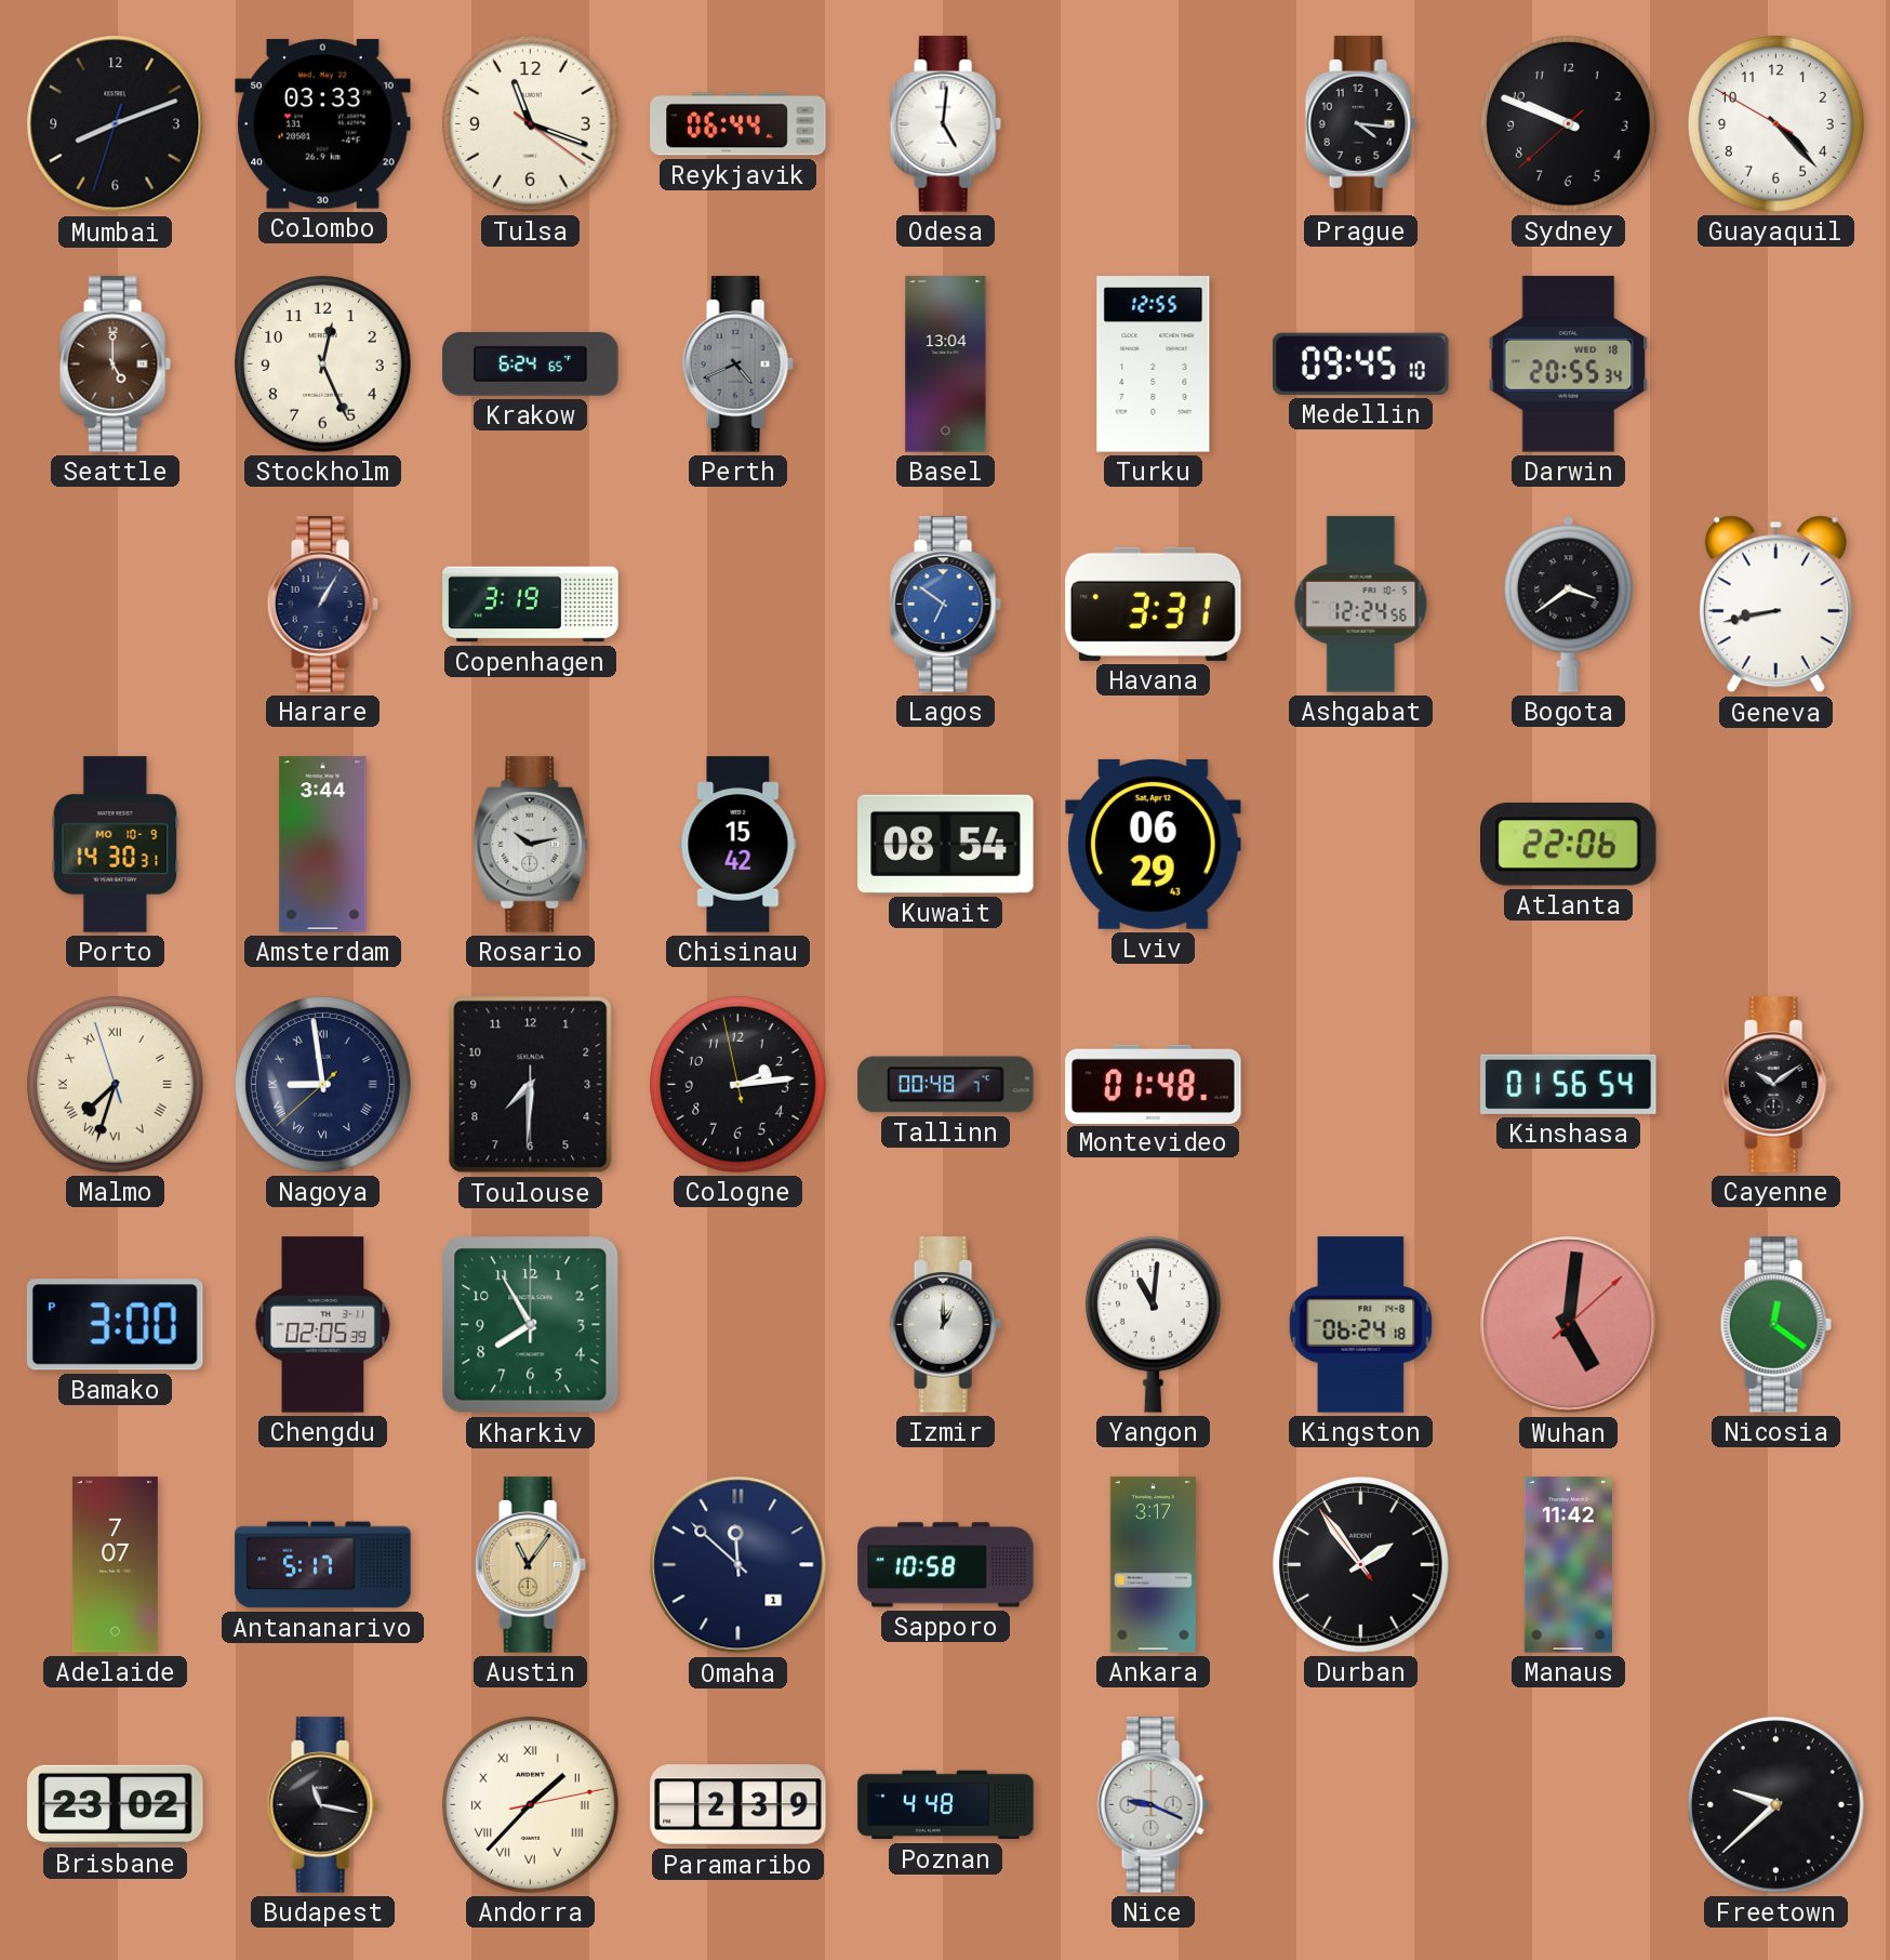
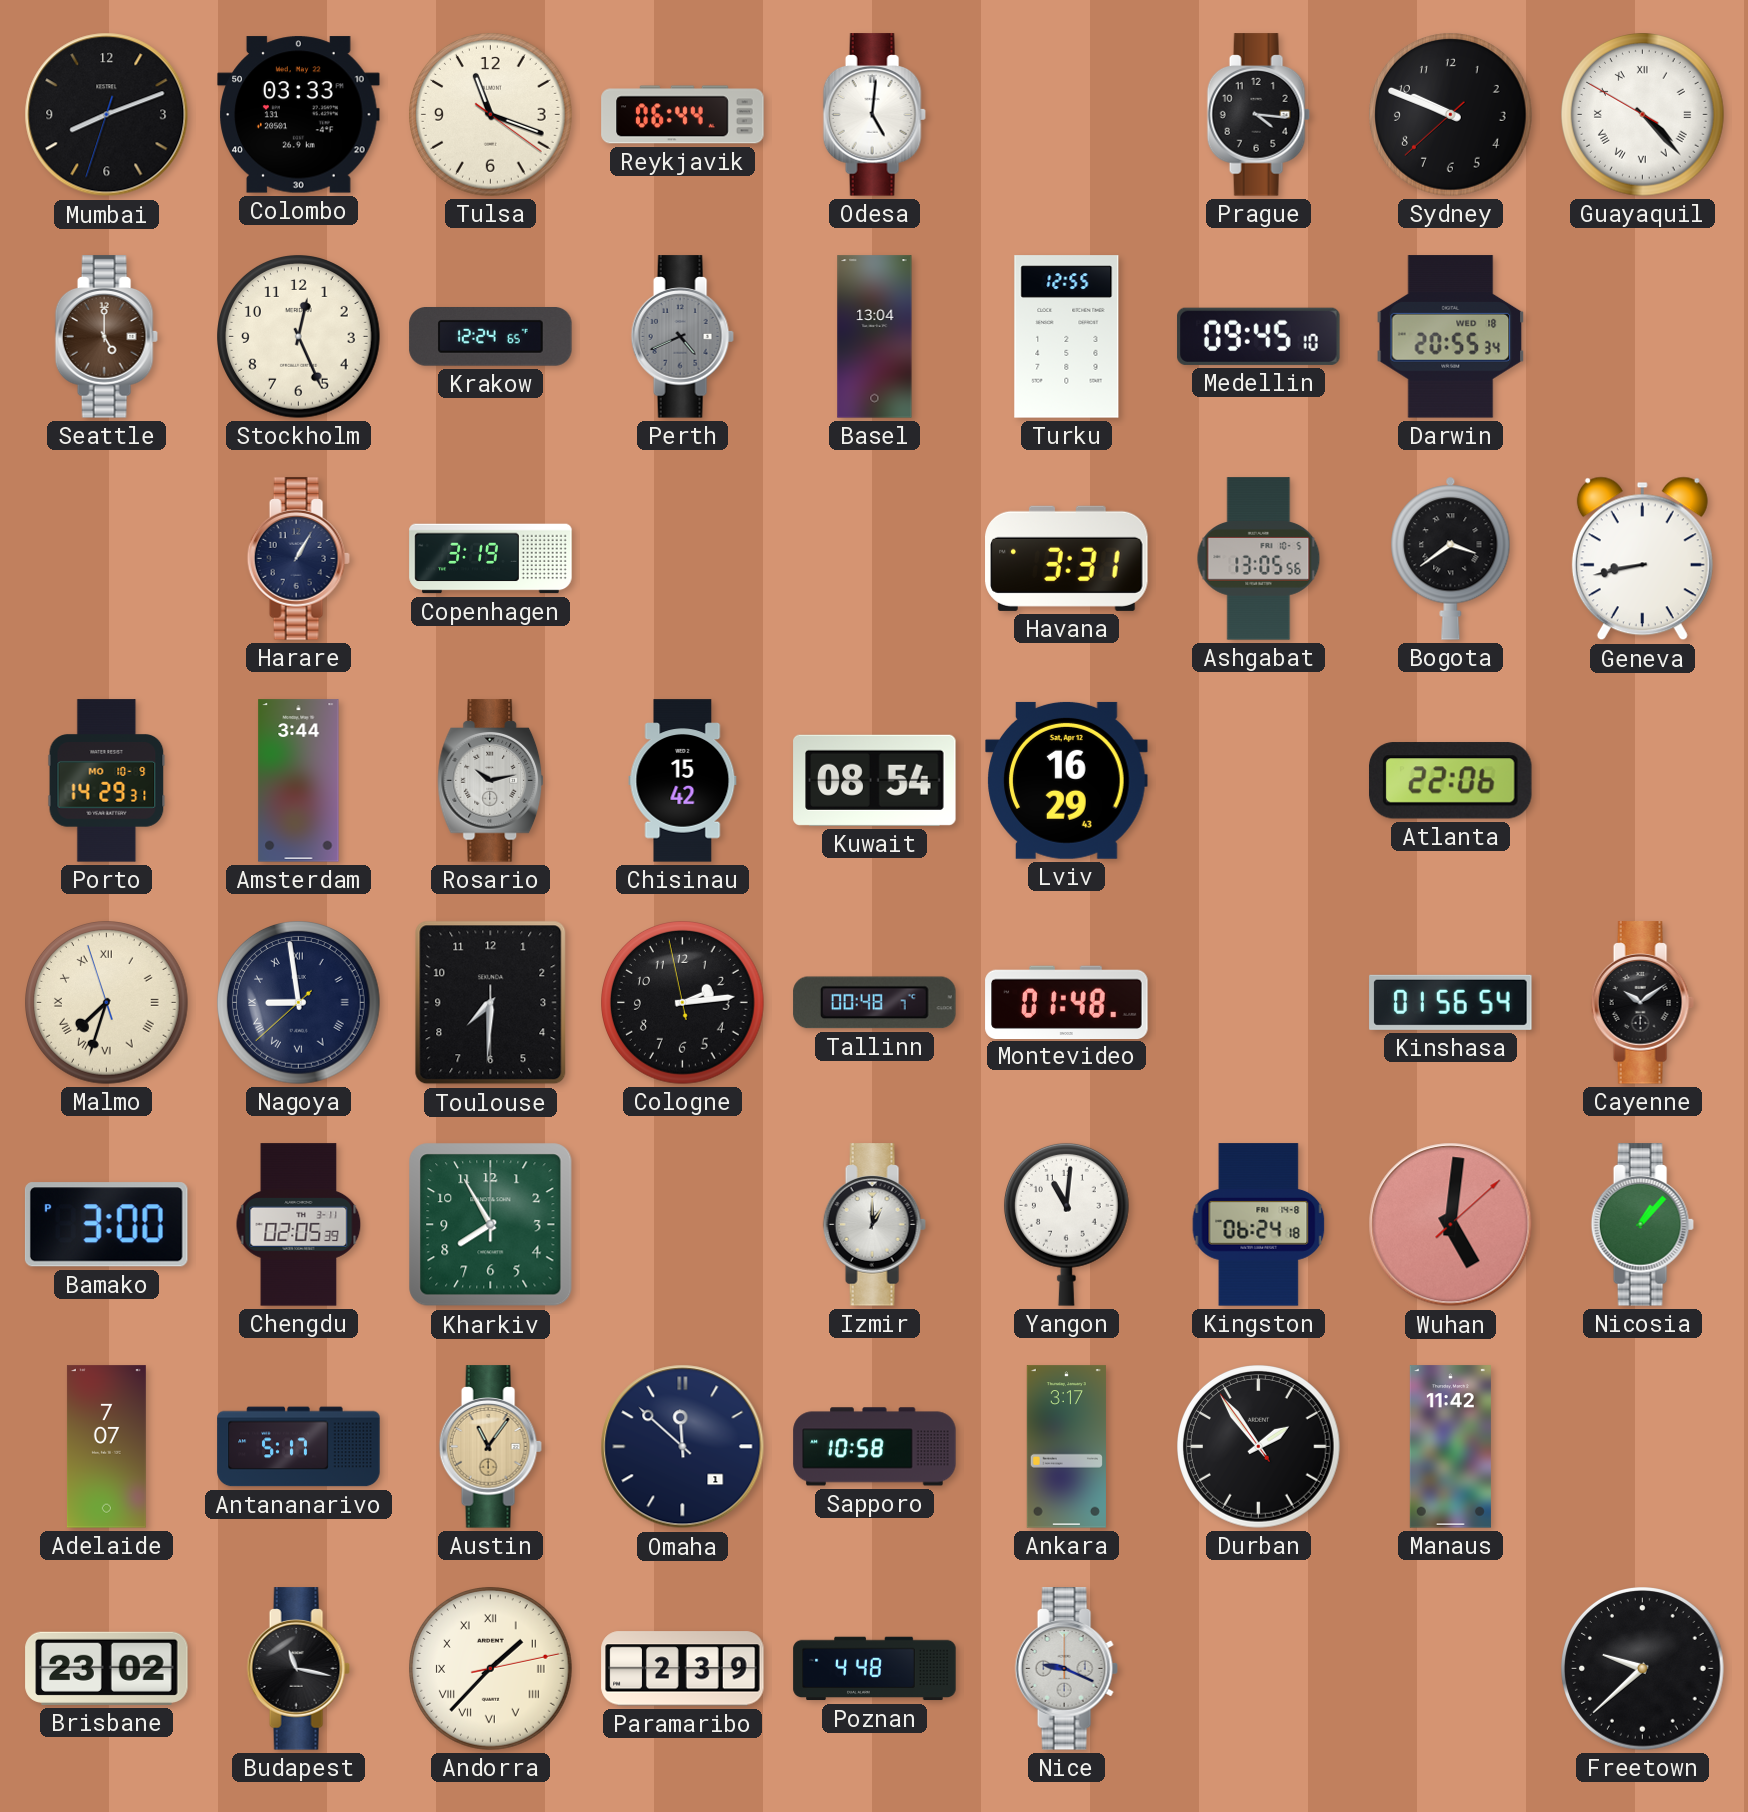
Guayaquil numerals: Arabic -> Roman
Krakow: 6:24 -> 12:24
Lagos: 6:51 -> none
Ashgabat: 12:24 -> 13:05
Porto: 14:30 -> 14:29
Lviv: 06:29 -> 16:29
Nicosia: 12:21 -> 1:07
